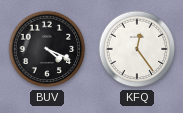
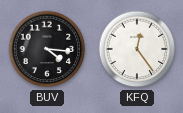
BUV: 4:19 -> 4:16
